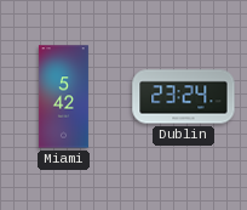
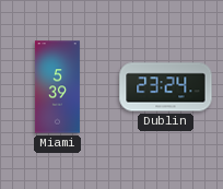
Miami: 5:42 -> 5:39
